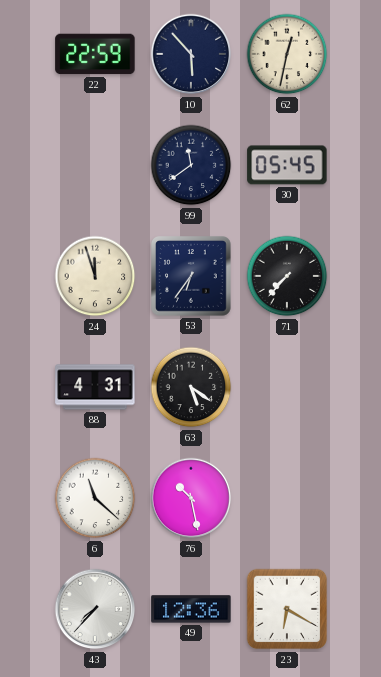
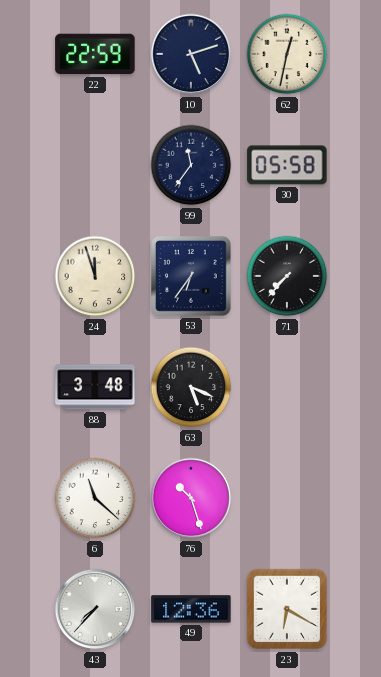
10: 5:53 -> 5:12
99: 11:39 -> 11:36
30: 05:45 -> 05:58
88: 4:31 -> 3:48
63: 5:21 -> 5:19
76: 10:28 -> 10:27
